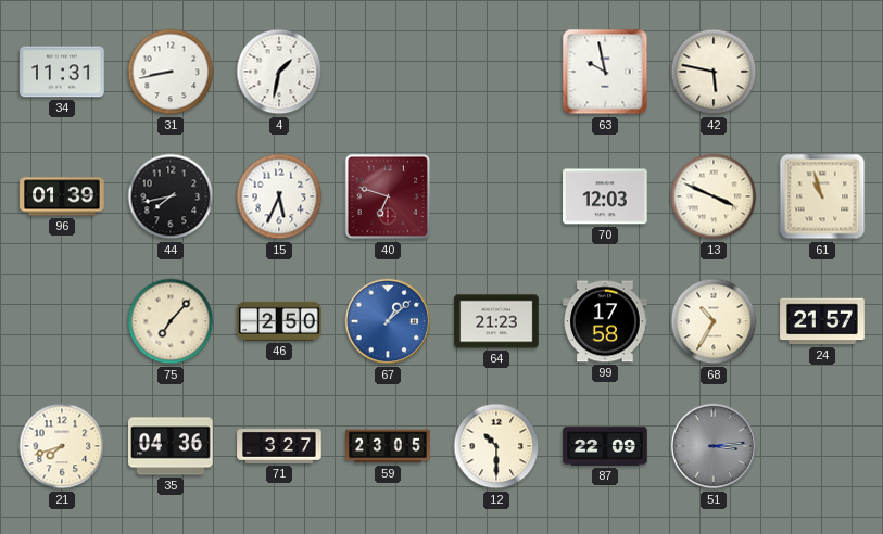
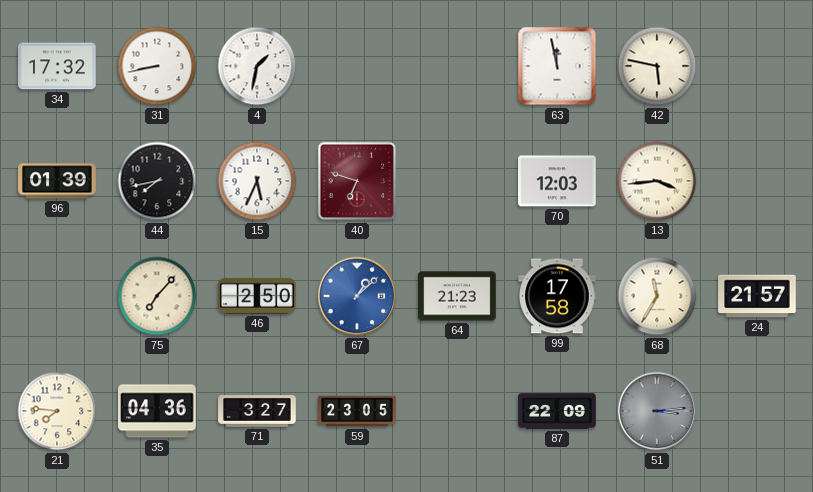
34: 11:31 -> 17:32
63: 9:58 -> 11:58
13: 3:49 -> 3:44
61: 10:57 -> none
68: 10:35 -> 11:35
21: 7:42 -> 7:46
12: 10:30 -> none
